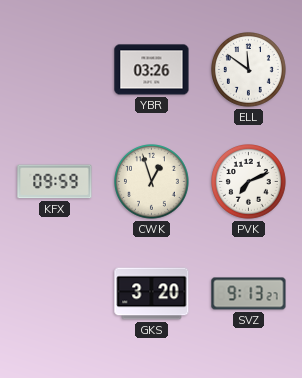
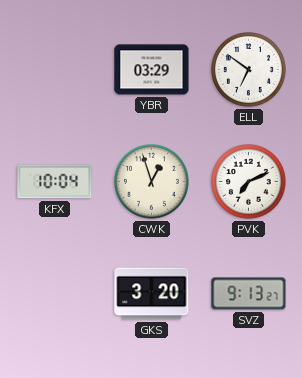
YBR: 03:26 -> 03:29
ELL: 11:51 -> 6:51
KFX: 09:59 -> 10:04
